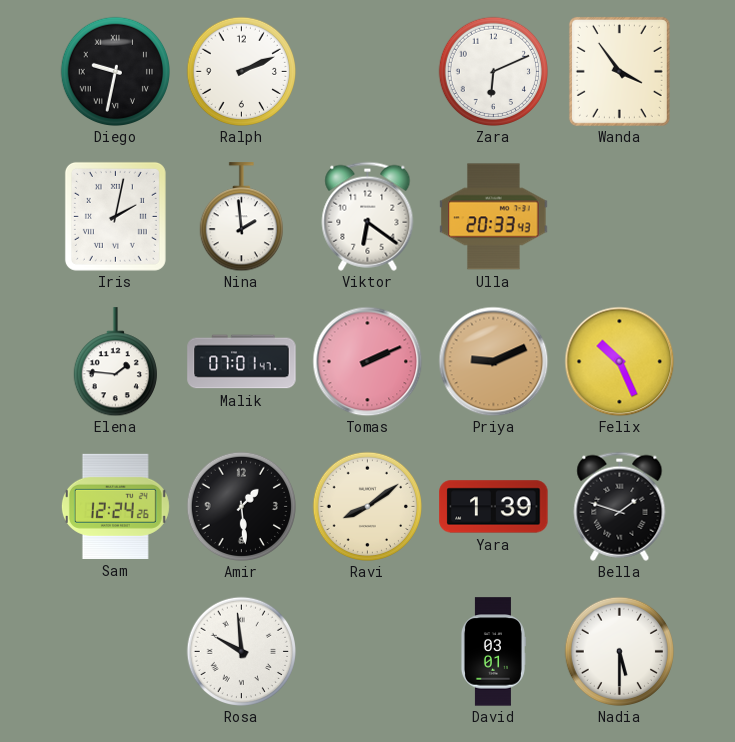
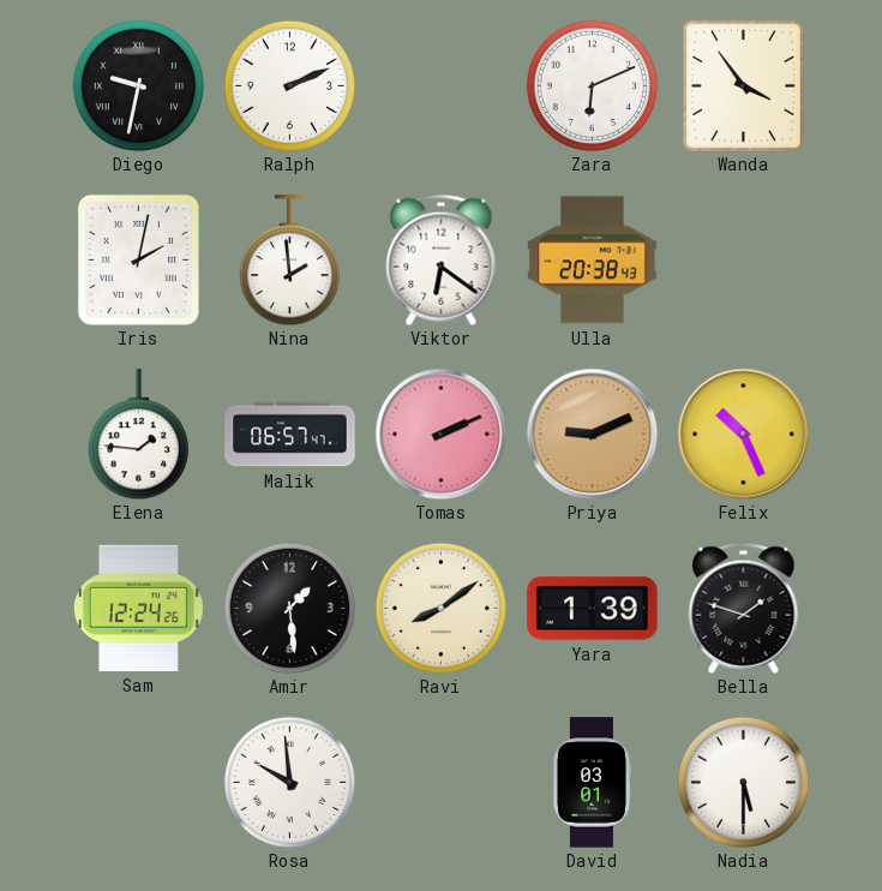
Ulla: 20:33 -> 20:38
Malik: 07:01 -> 06:57
